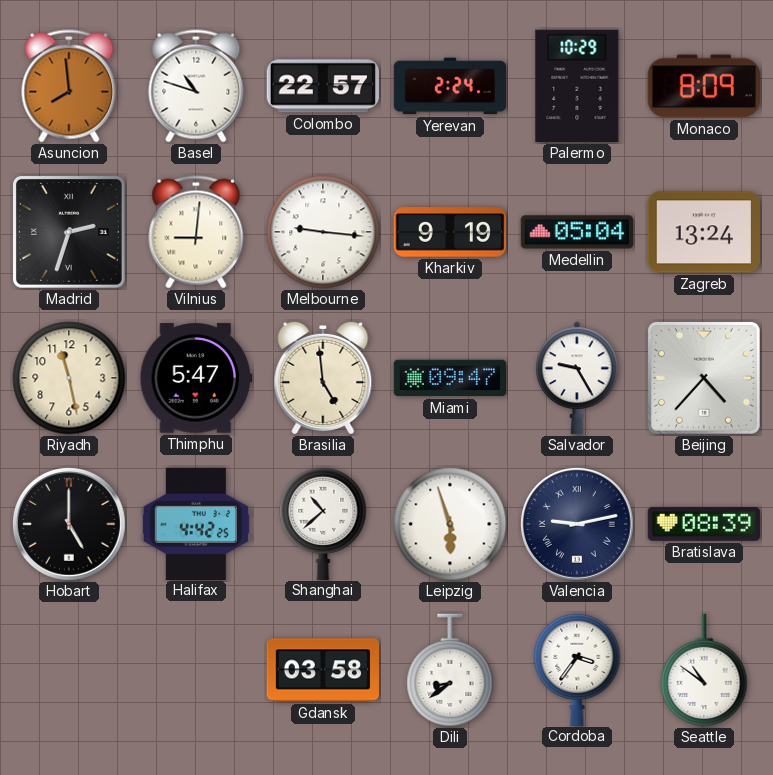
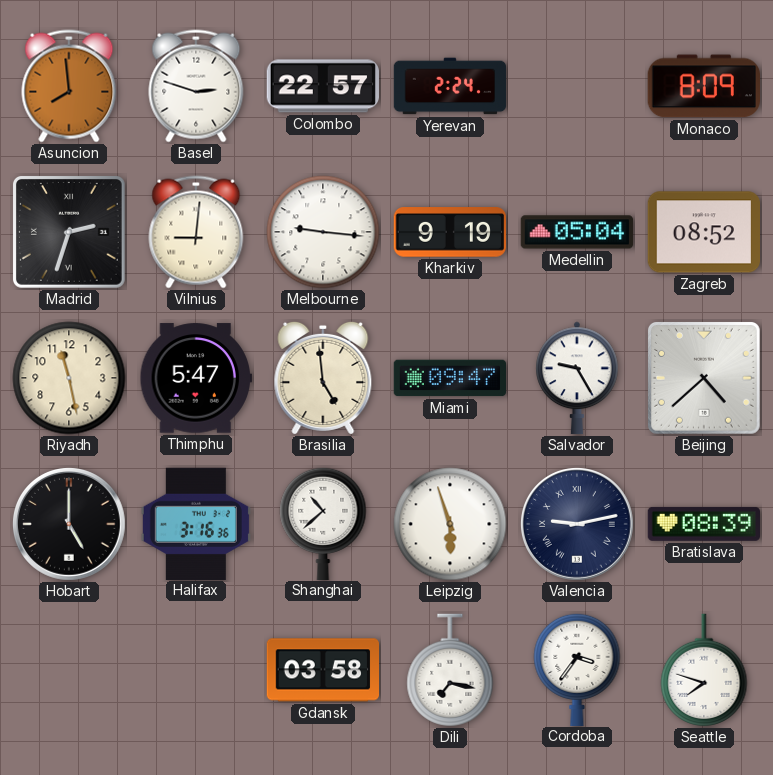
Basel: 10:48 -> 2:48
Palermo: 10:29 -> none
Zagreb: 13:24 -> 08:52
Beijing: 4:37 -> 4:38
Halifax: 4:42 -> 3:16
Dili: 8:39 -> 7:17
Seattle: 10:51 -> 7:48
